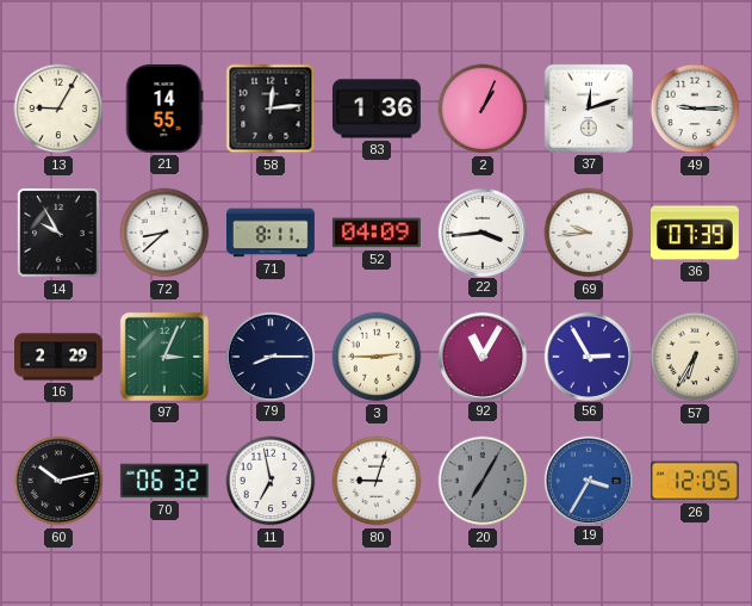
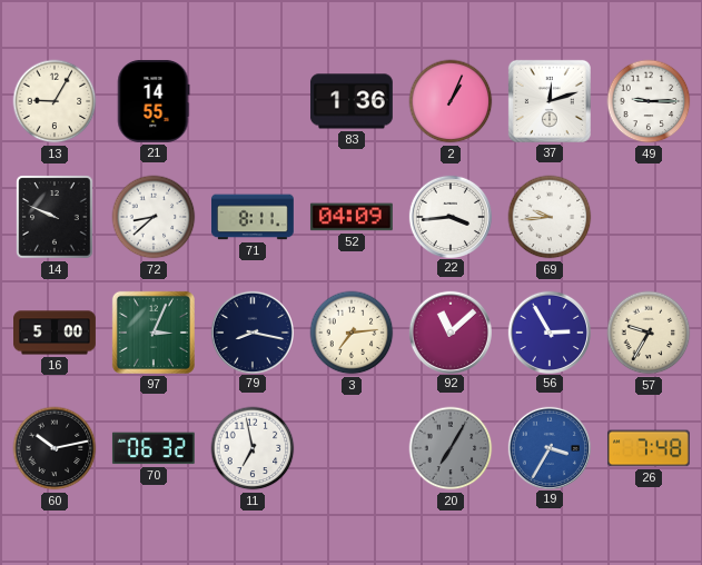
58: 12:14 -> none
14: 9:55 -> 9:49
36: 07:39 -> none
16: 2:29 -> 5:00
79: 8:15 -> 8:17
3: 2:45 -> 7:14
92: 11:05 -> 11:08
57: 6:35 -> 9:35
80: 9:03 -> none
26: 12:05 -> 7:48
